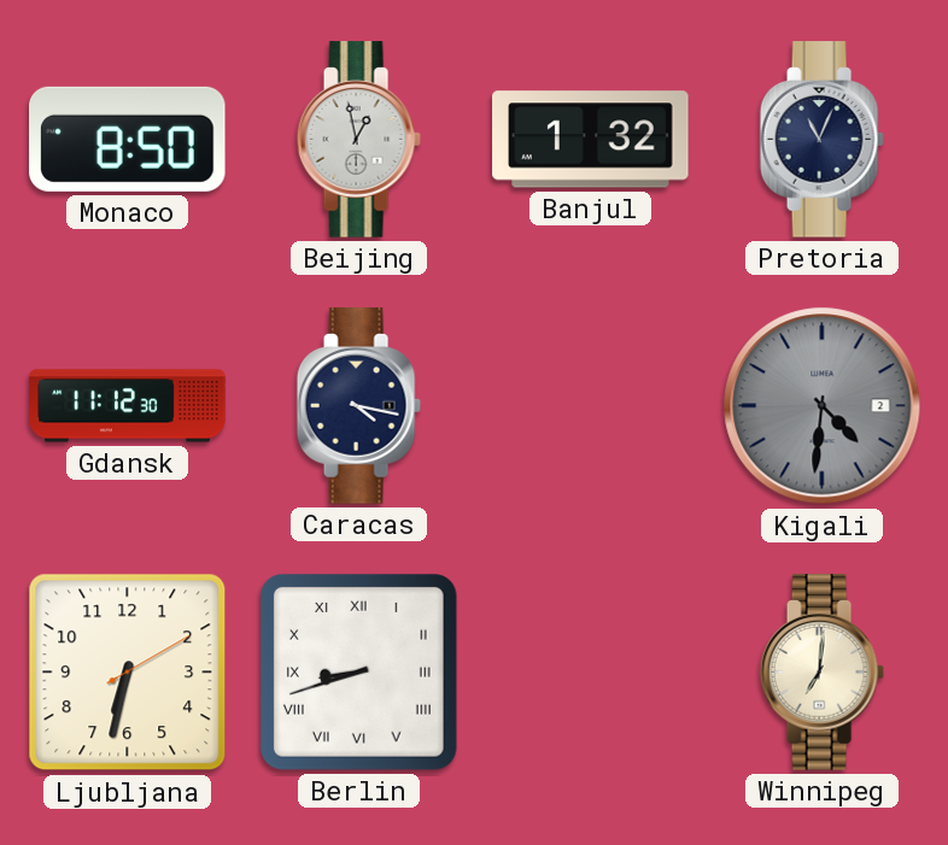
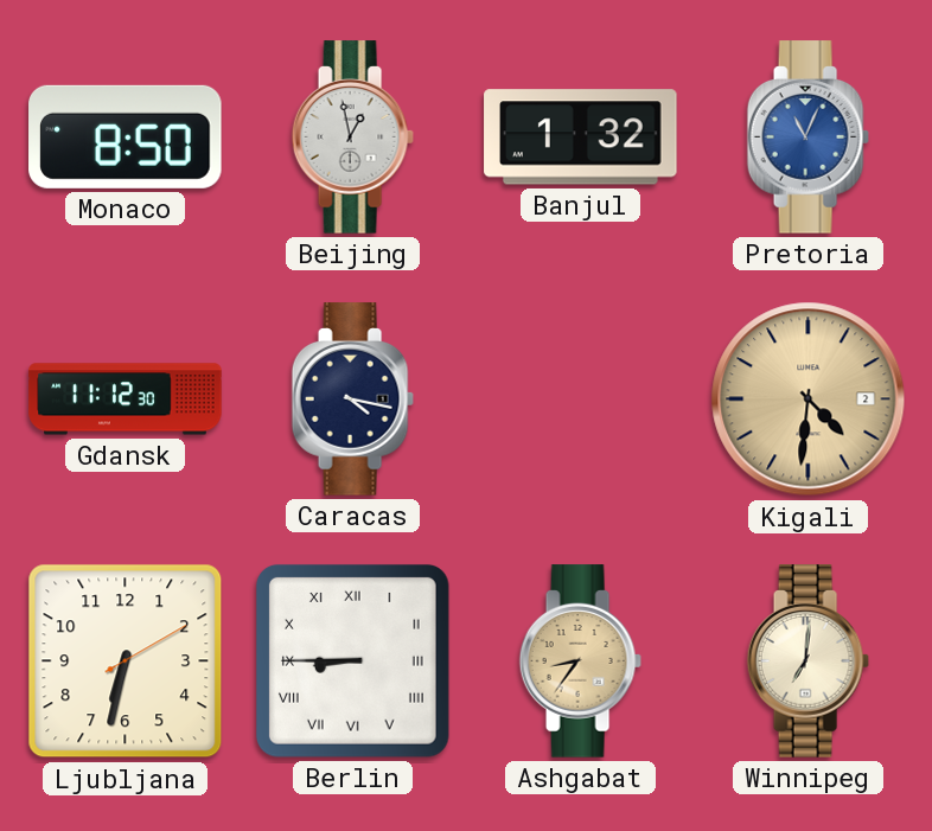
Pretoria dial: navy -> blue
Kigali dial: grey -> champagne
Berlin: 8:42 -> 8:45
Ashgabat: none -> 8:36
